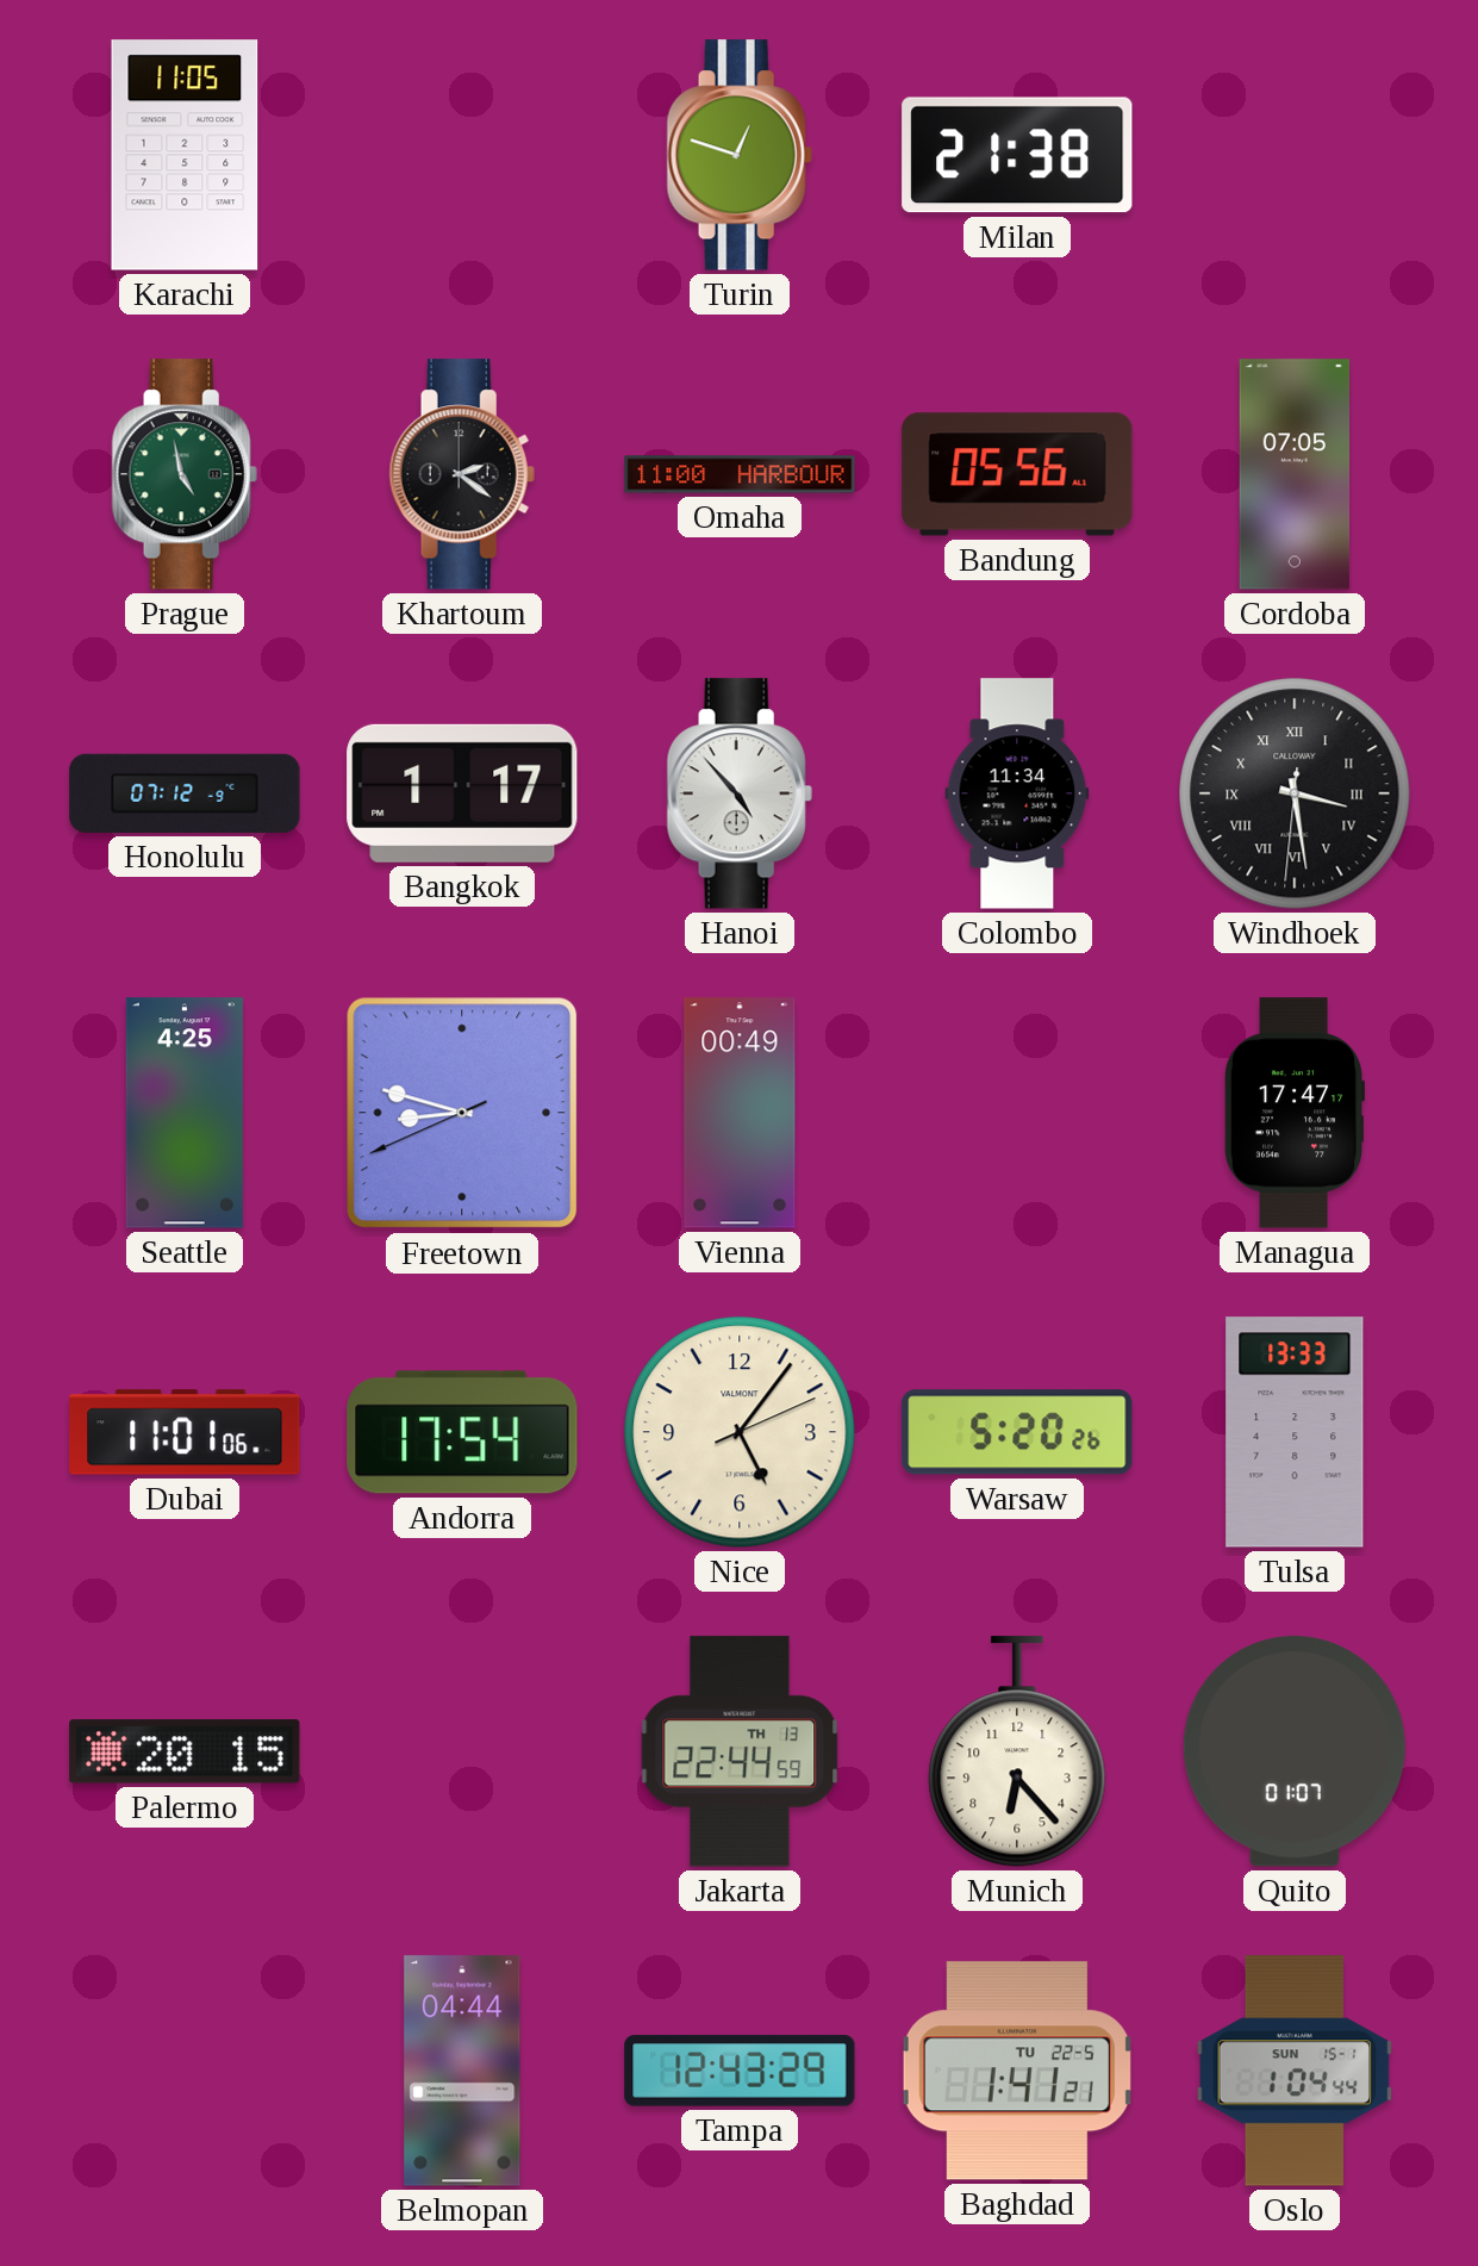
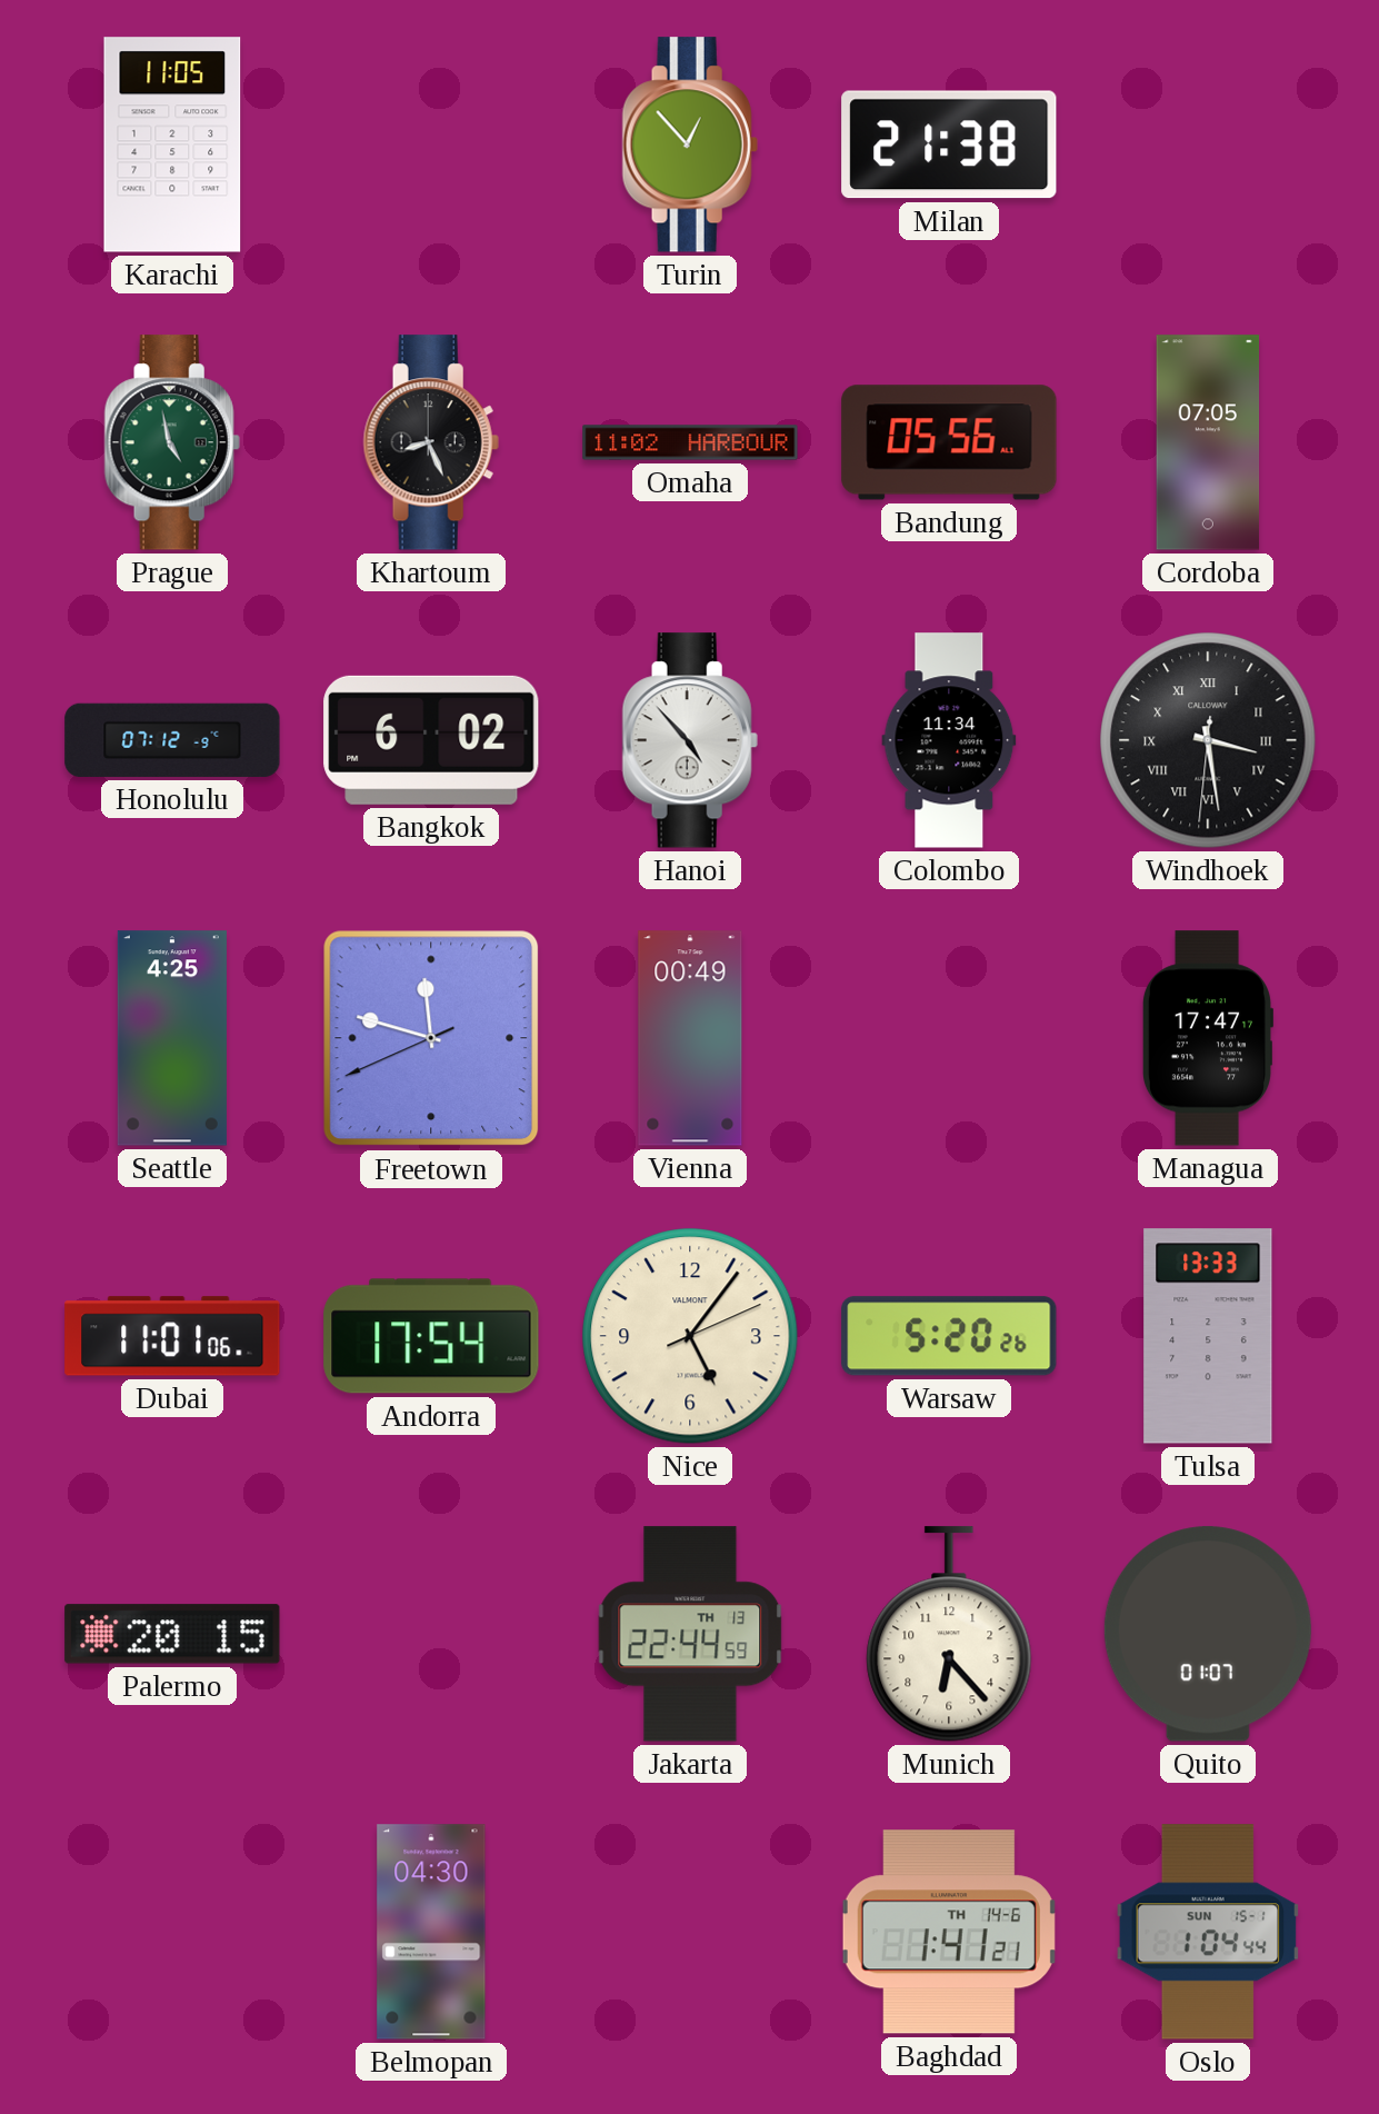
Turin: 12:48 -> 12:53
Khartoum: 2:21 -> 8:26
Omaha: 11:00 -> 11:02
Bangkok: 1:17 -> 6:02
Freetown: 8:47 -> 11:47
Belmopan: 04:44 -> 04:30
Tampa: 12:43 -> none
Baghdad date: TU 22-5 -> TH 14-6
